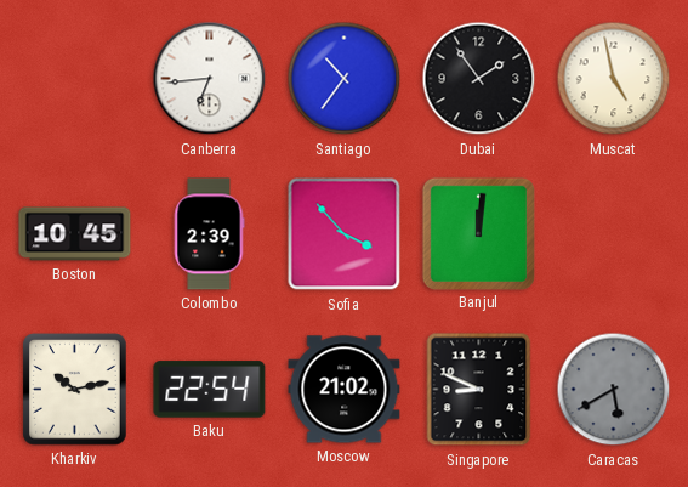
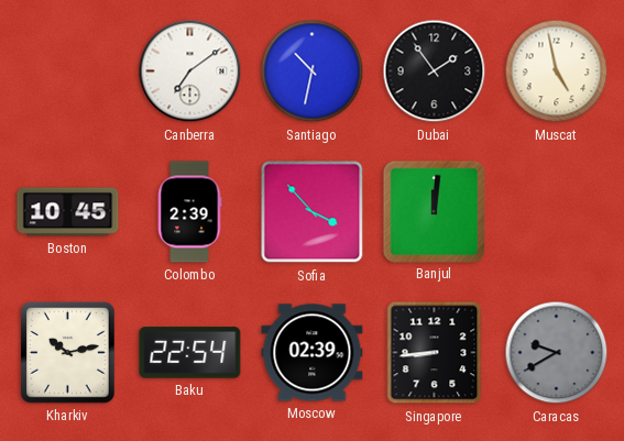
Canberra: 6:44 -> 7:09
Santiago: 10:36 -> 10:32
Moscow: 21:02 -> 02:39
Singapore: 8:49 -> 8:44
Caracas: 5:40 -> 9:40
